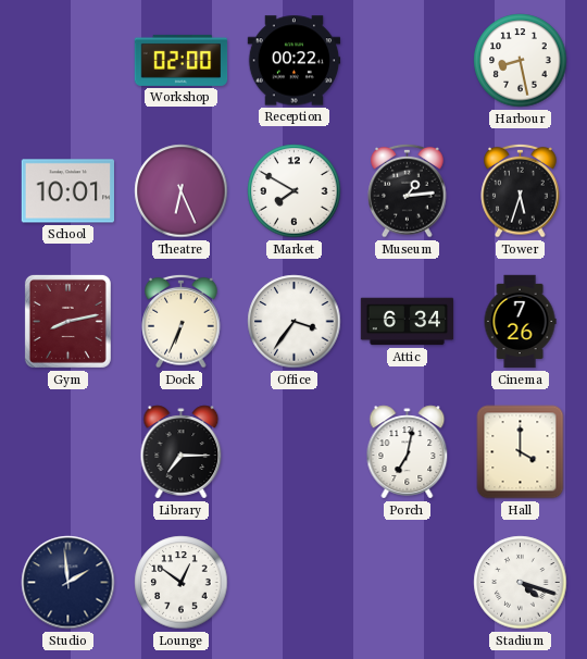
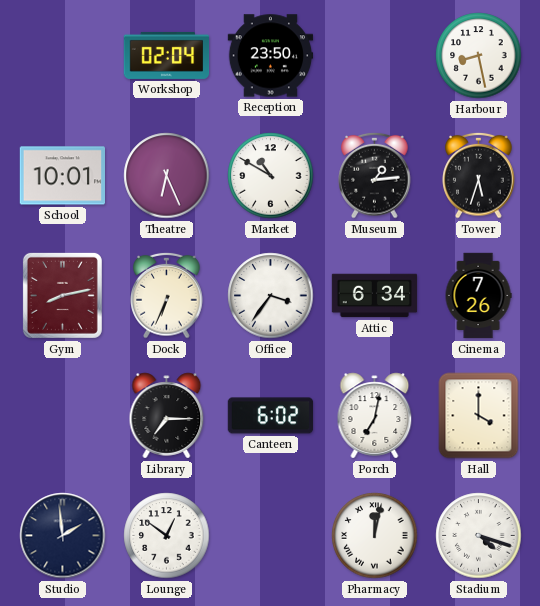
Workshop: 02:00 -> 02:04
Reception: 00:22 -> 23:50
Market: 7:50 -> 10:50
Canteen: none -> 6:02
Pharmacy: none -> 12:02
